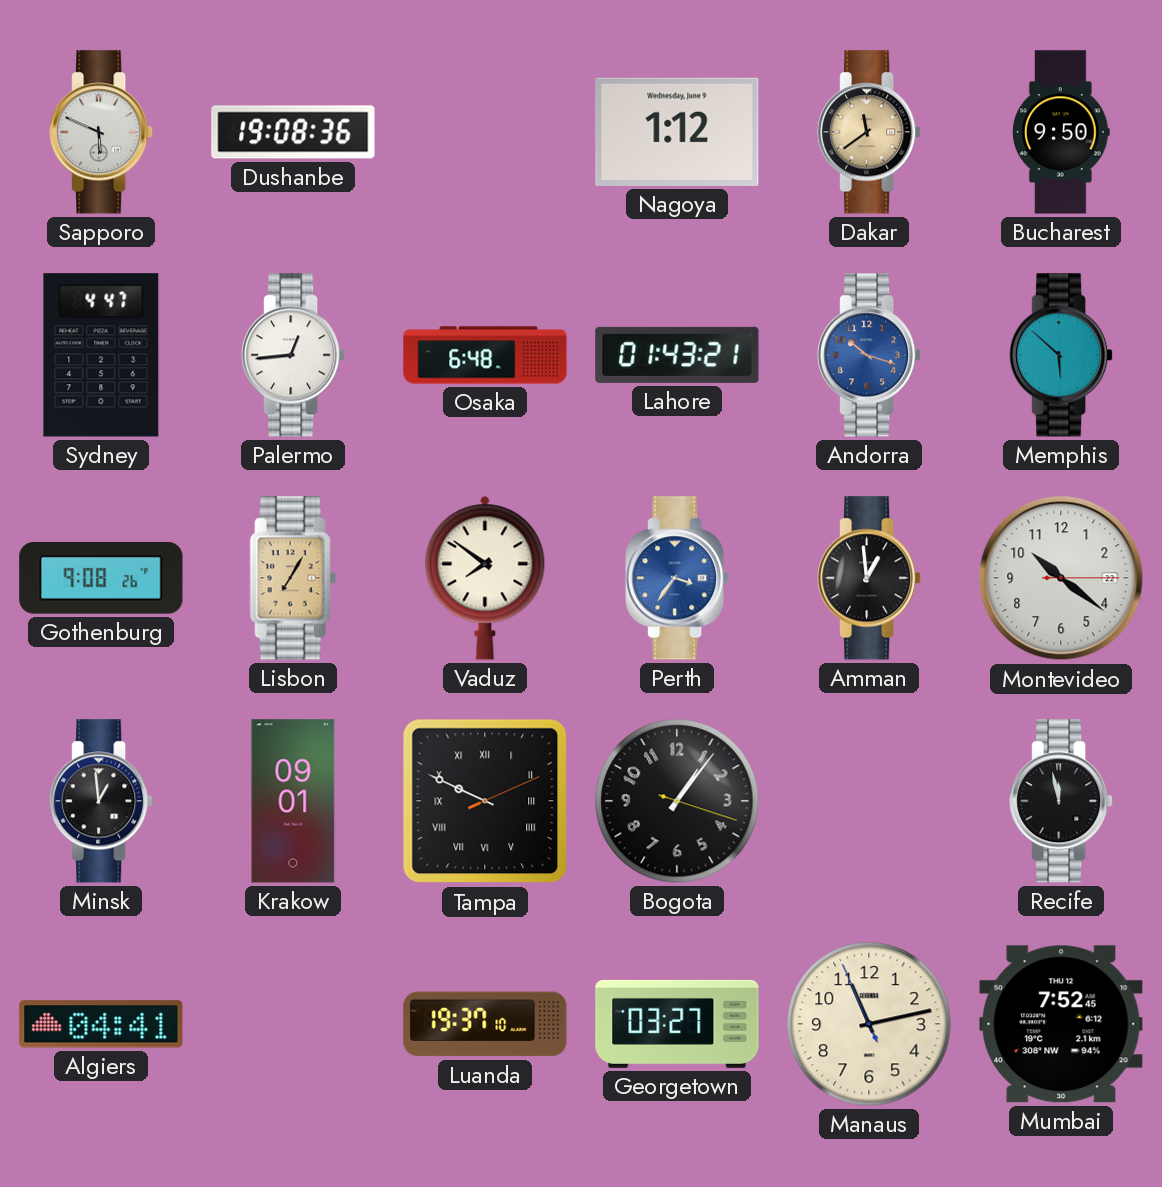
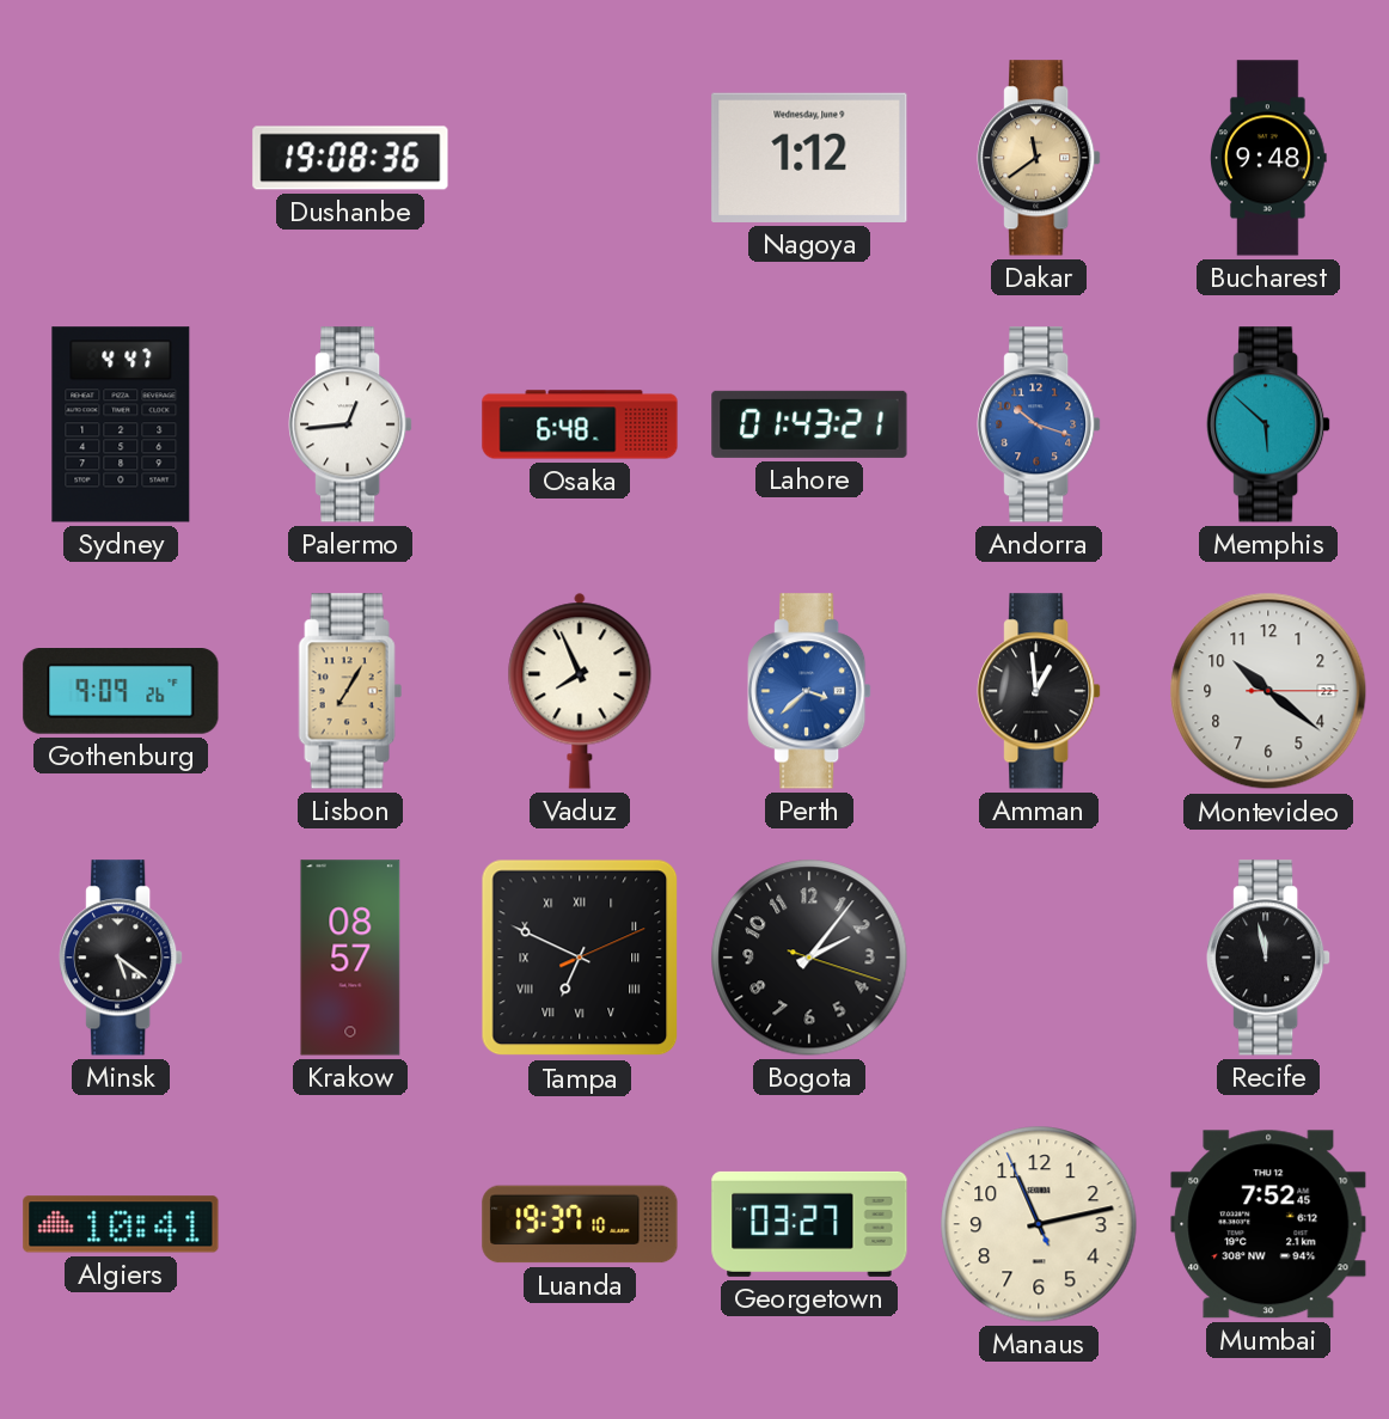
Sapporo: 5:49 -> none
Bucharest: 9:50 -> 9:48
Gothenburg: 9:08 -> 9:09
Vaduz: 7:51 -> 7:56
Perth: 3:36 -> 3:38
Minsk: 12:59 -> 5:21
Krakow: 09:01 -> 08:57
Tampa: 9:49 -> 6:49
Bogota: 1:06 -> 2:06
Algiers: 04:41 -> 10:41
